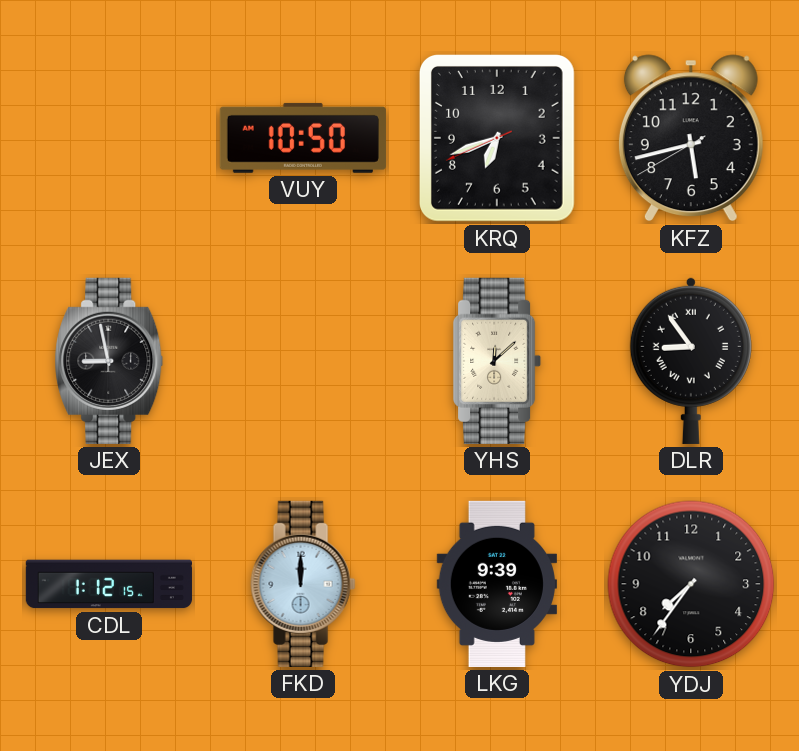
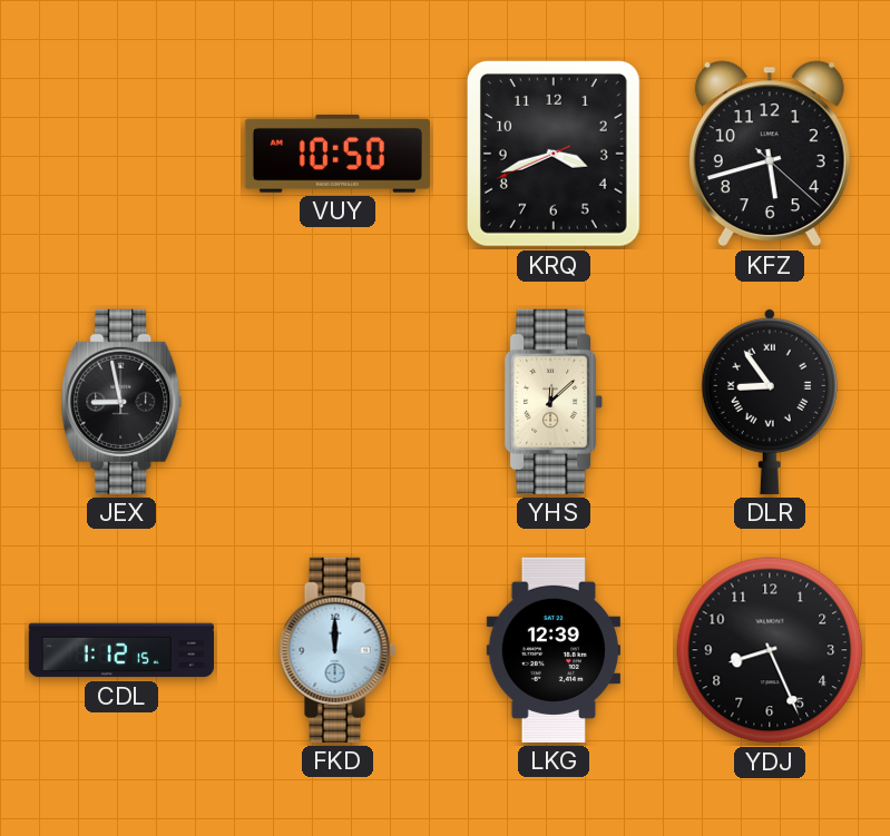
KRQ: 6:41 -> 3:41
KFZ: 5:42:40 -> 5:42:22
LKG: 9:39 -> 12:39
YDJ: 7:36 -> 8:26
